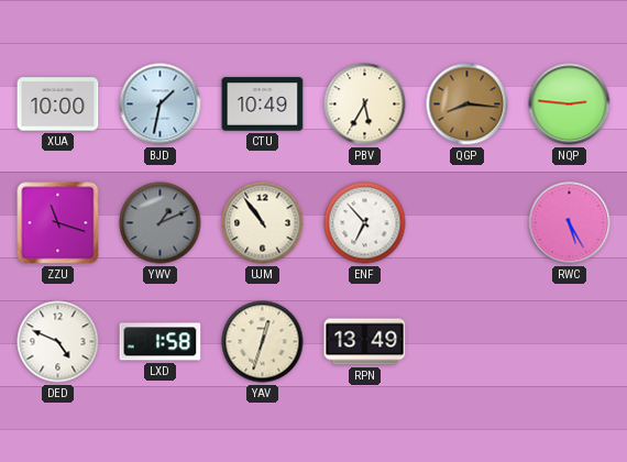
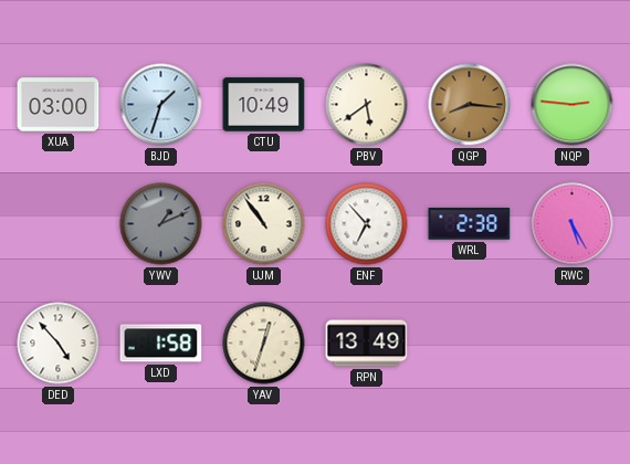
XUA: 10:00 -> 03:00
BJD: 1:32 -> 1:33
PBV: 5:35 -> 5:39
ZZU: 11:18 -> none
WRL: none -> 2:38
DED: 4:49 -> 4:53
